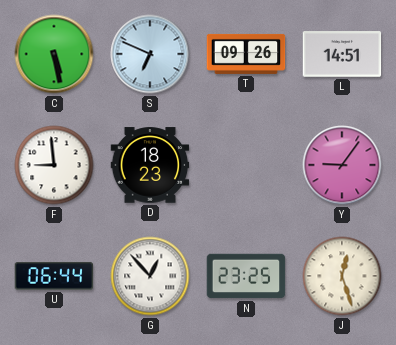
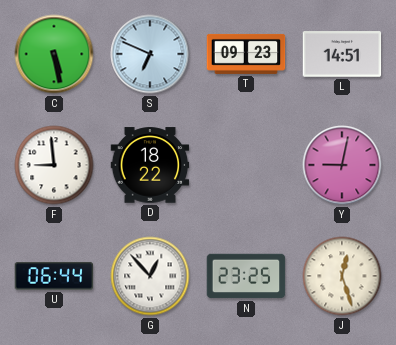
T: 09:26 -> 09:23
D: 18:23 -> 18:22
Y: 9:06 -> 9:02
